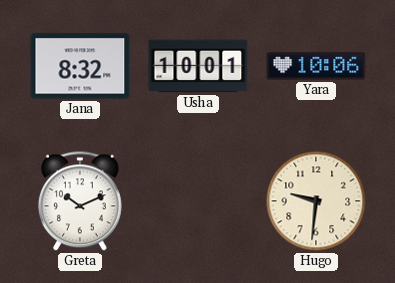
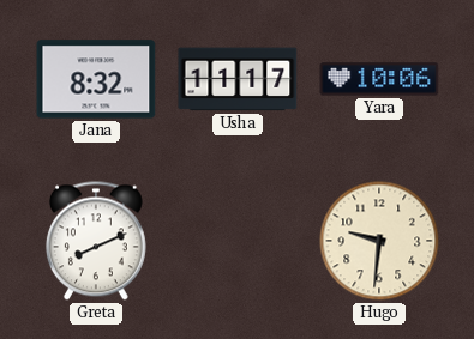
Usha: 10:01 -> 11:17
Greta: 10:11 -> 8:11
